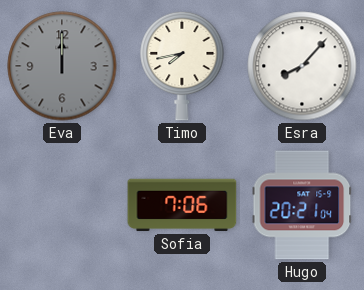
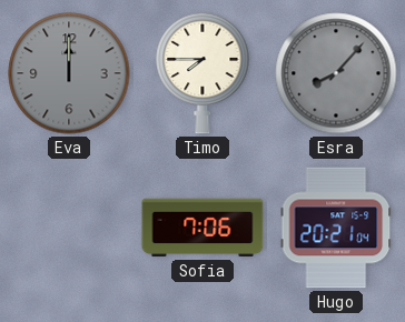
Timo: 7:43 -> 7:45
Esra dial: white -> grey
